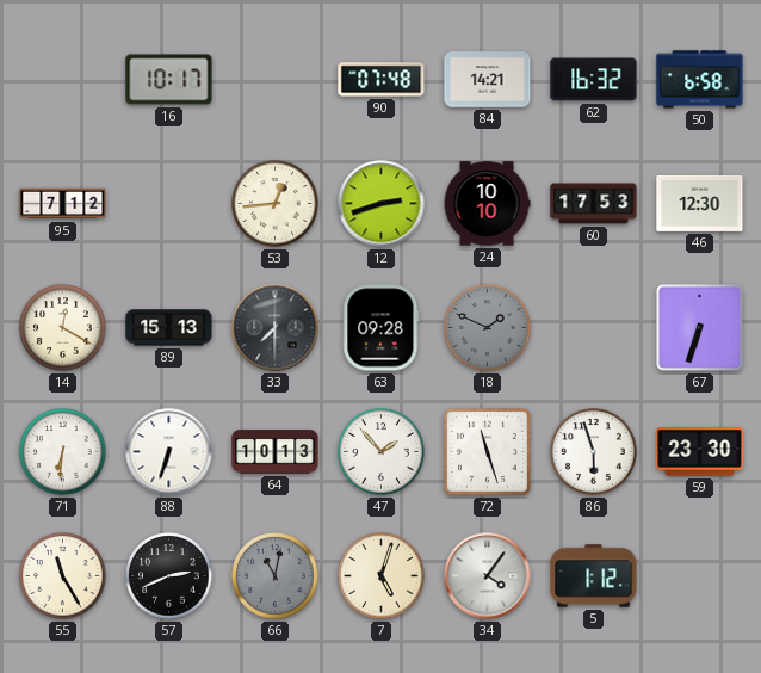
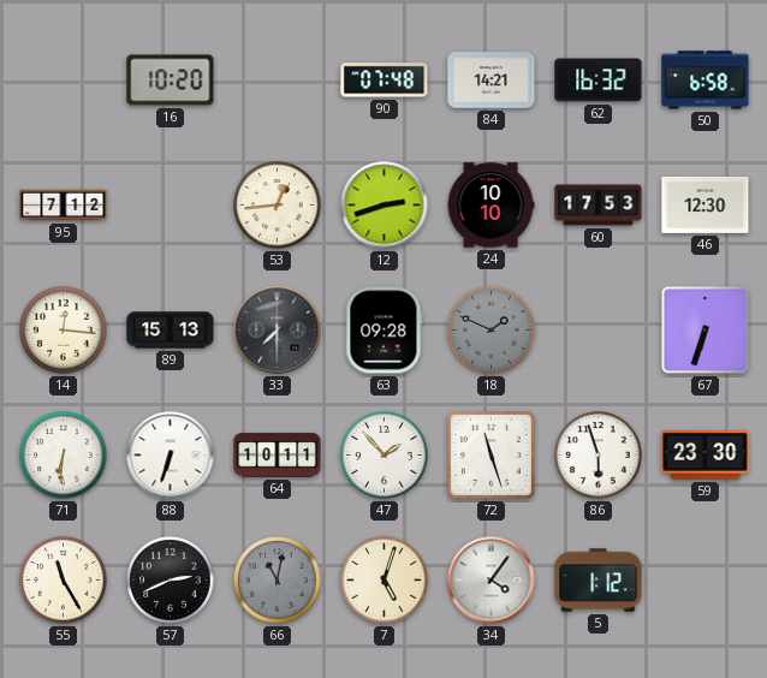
16: 10:17 -> 10:20
14: 12:20 -> 12:16
64: 10:13 -> 10:11
